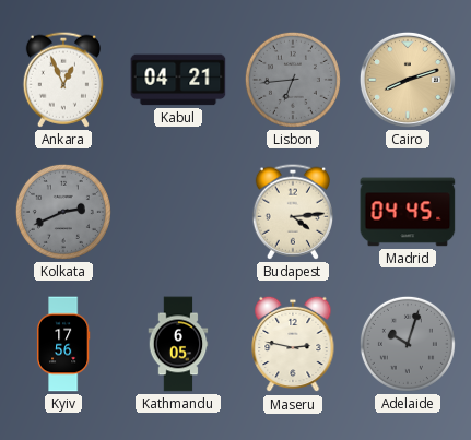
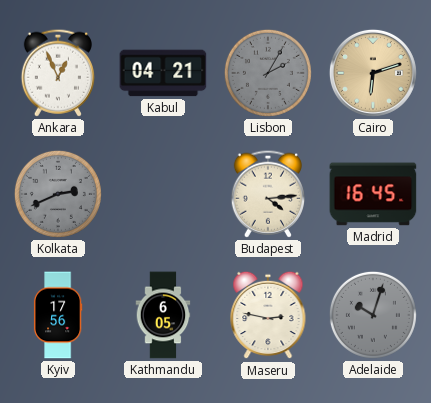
Lisbon: 6:44 -> 2:05
Cairo: 8:12 -> 6:12
Madrid: 04:45 -> 16:45
